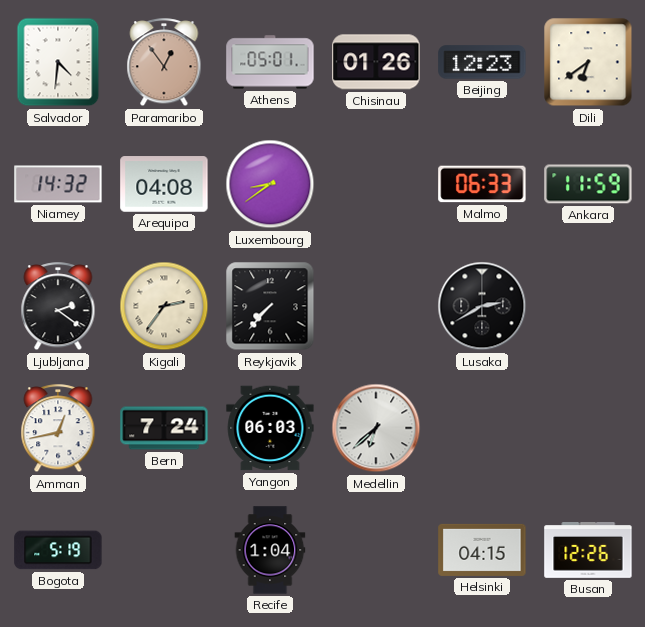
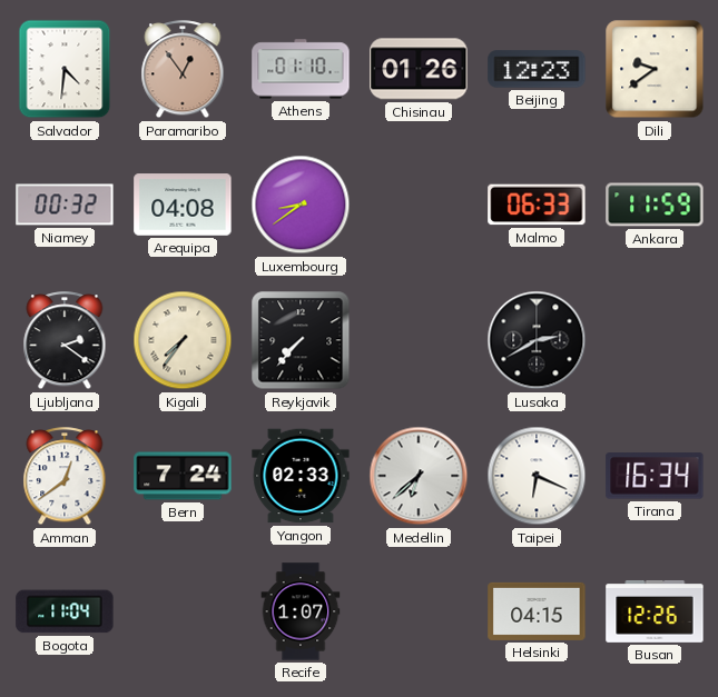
Athens: 05:01 -> 01:10
Dili: 6:39 -> 9:39
Niamey: 14:32 -> 00:32
Kigali: 2:36 -> 7:36
Amman: 12:43 -> 12:39
Yangon: 06:03 -> 02:33
Taipei: none -> 6:19
Tirana: none -> 16:34
Bogota: 5:19 -> 11:04
Recife: 1:04 -> 1:07
